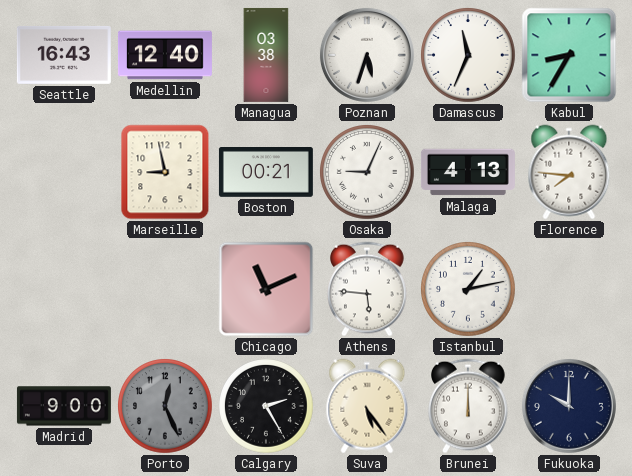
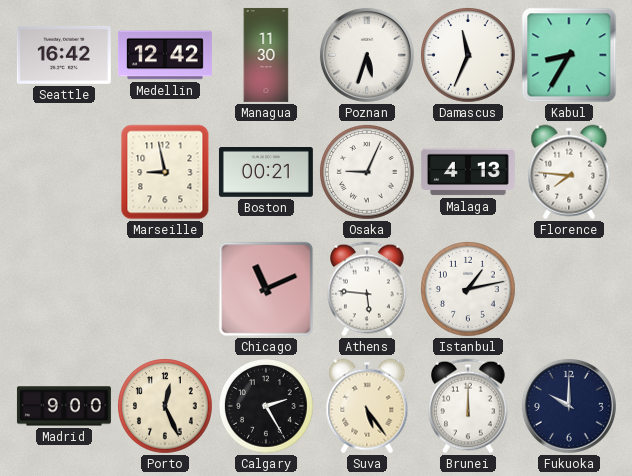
Seattle: 16:43 -> 16:42
Medellin: 12:40 -> 12:42
Managua: 03:38 -> 11:30
Porto dial: grey -> cream
